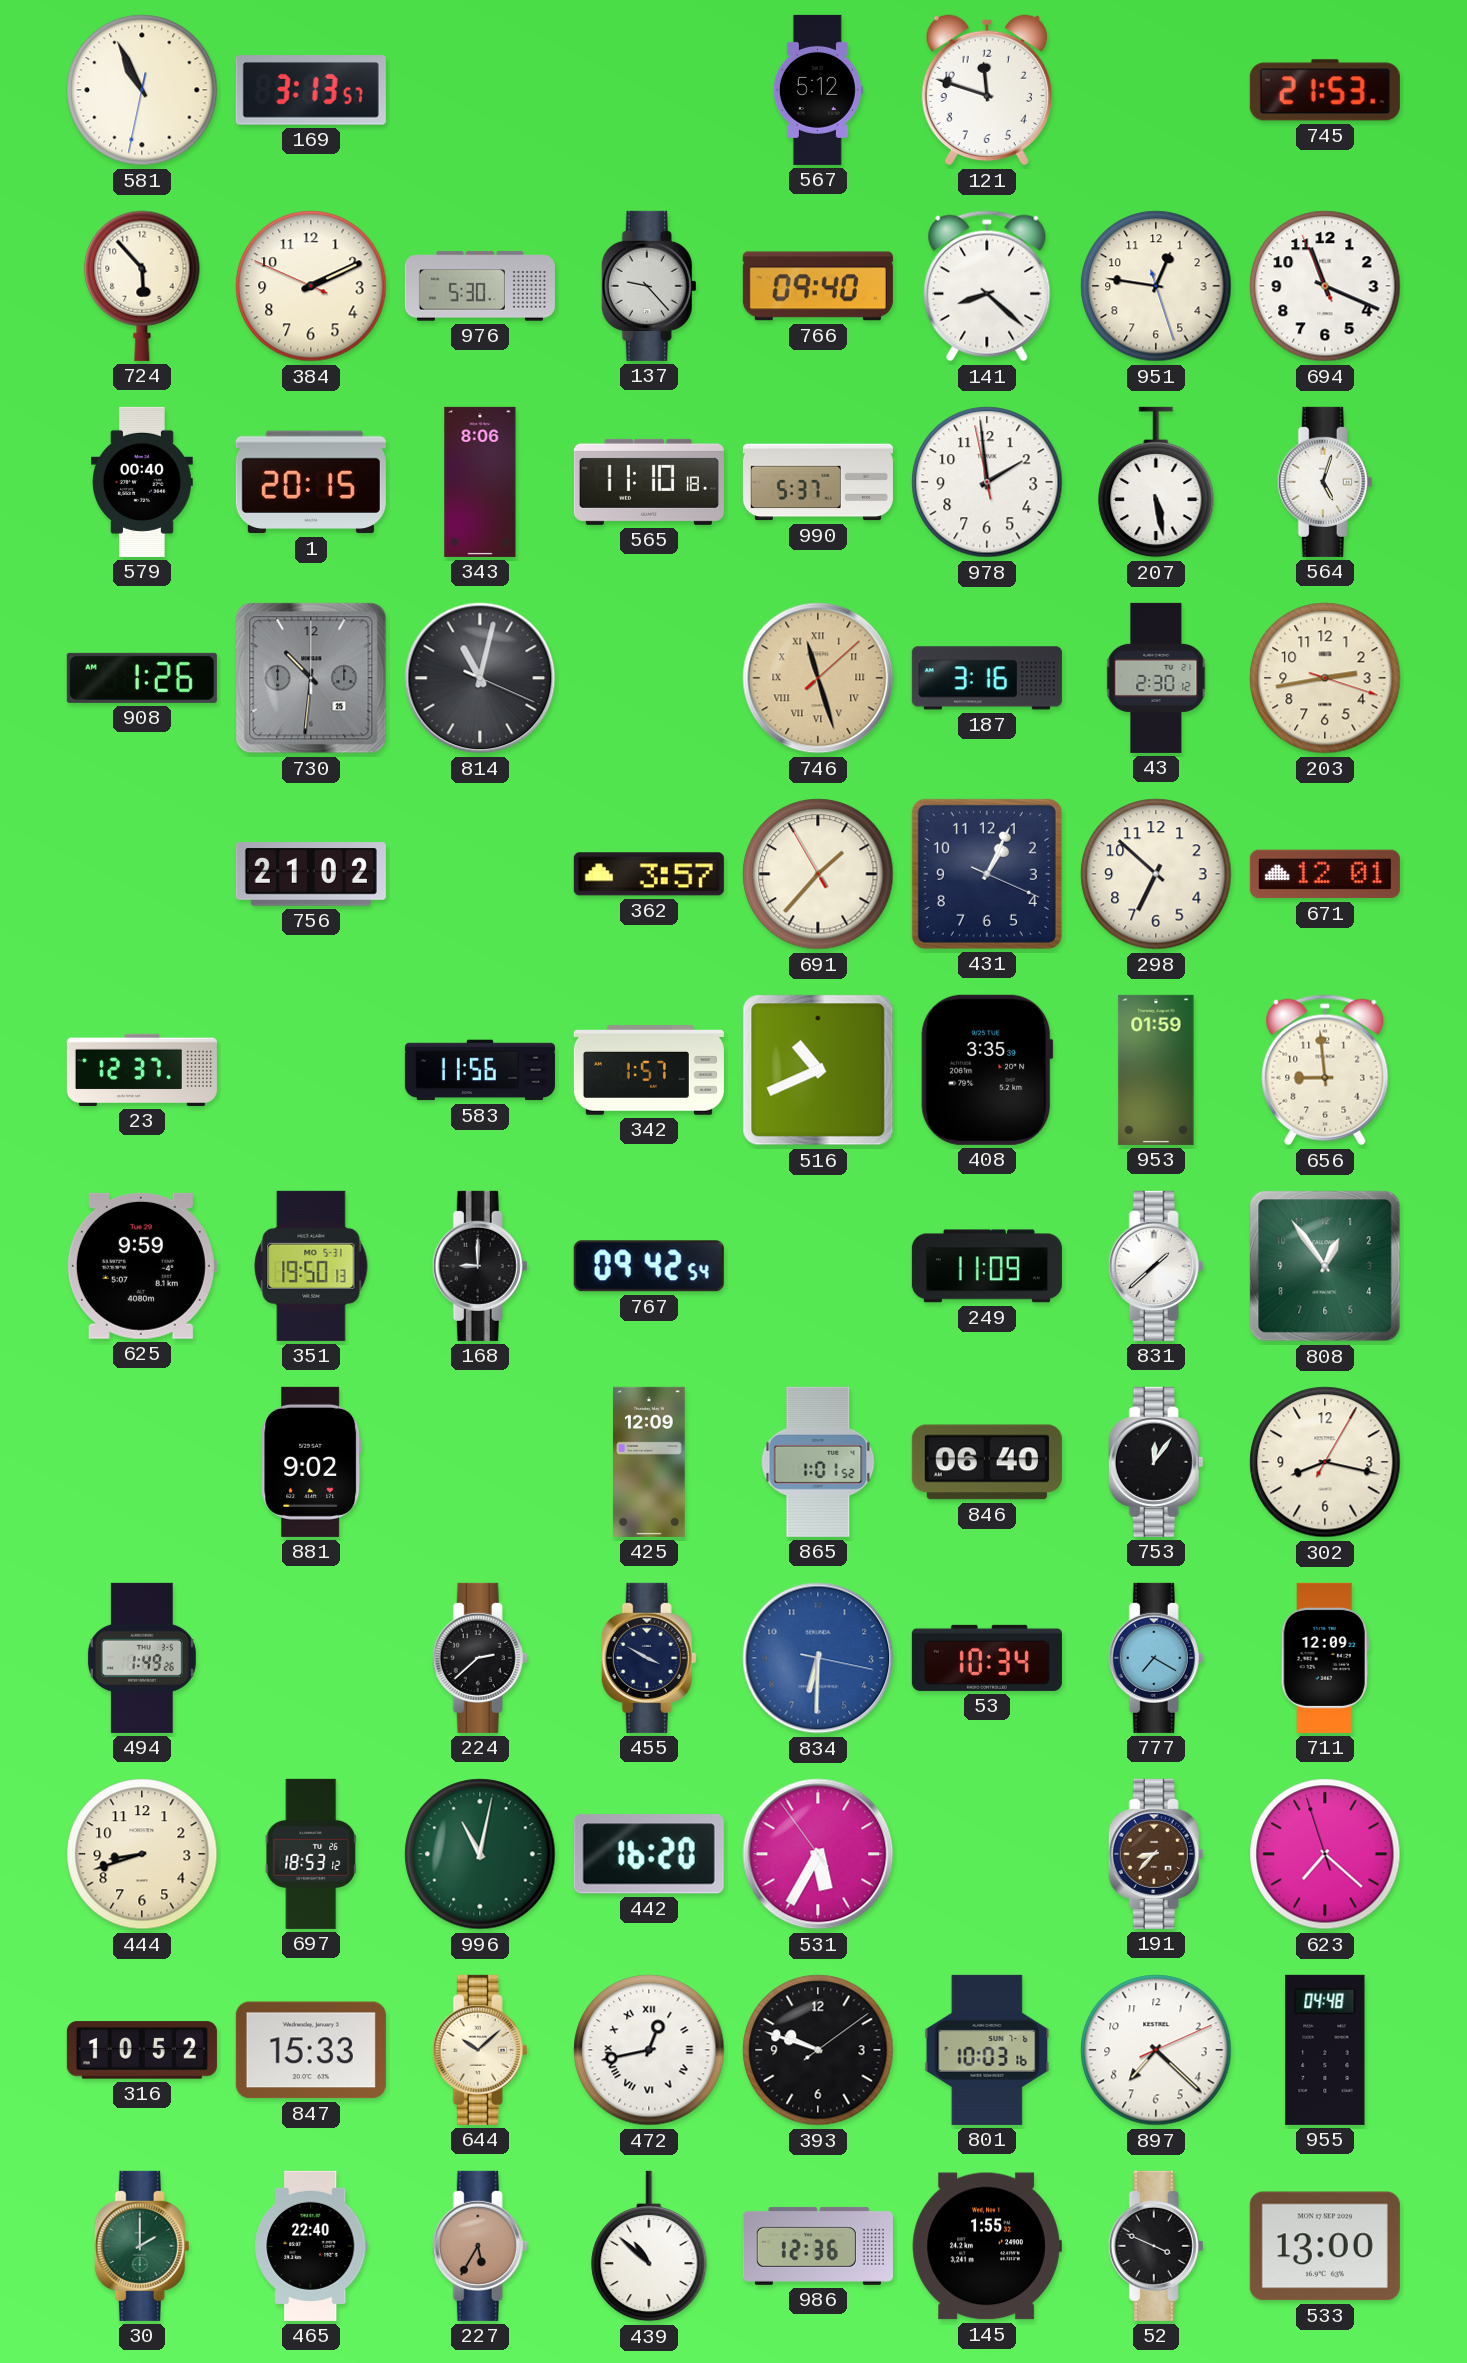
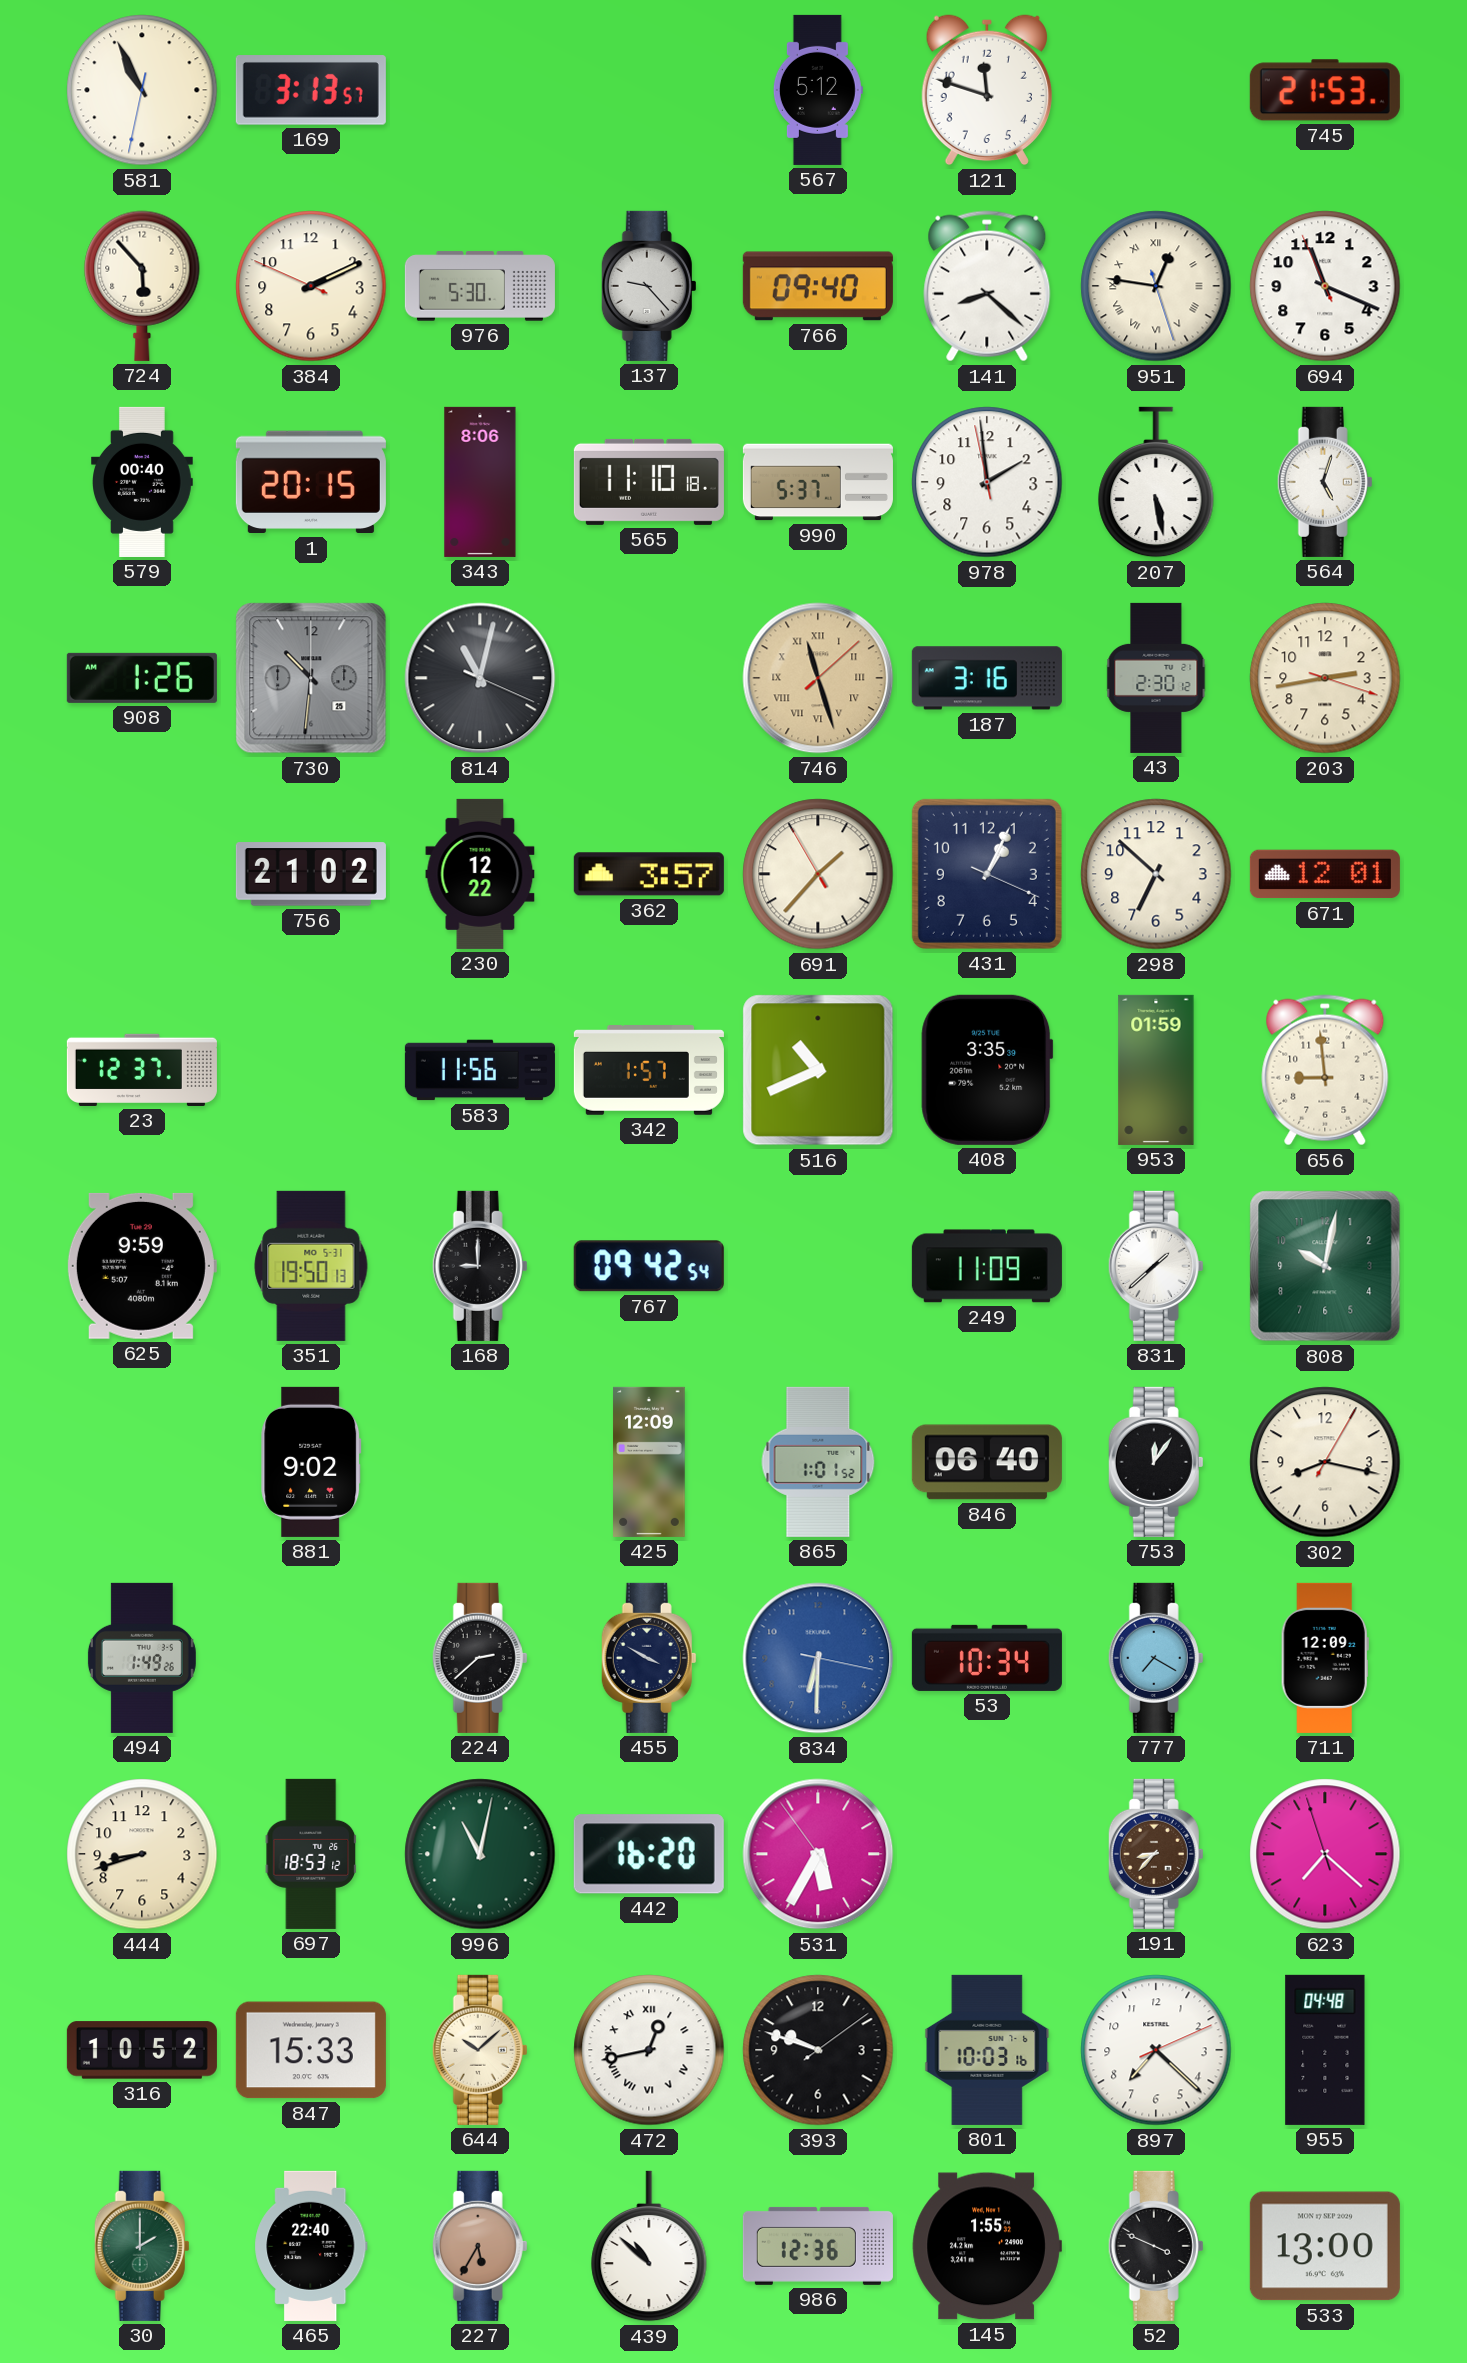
951 numerals: Arabic -> Roman
230: none -> 12:22
808: 12:54 -> 10:02
